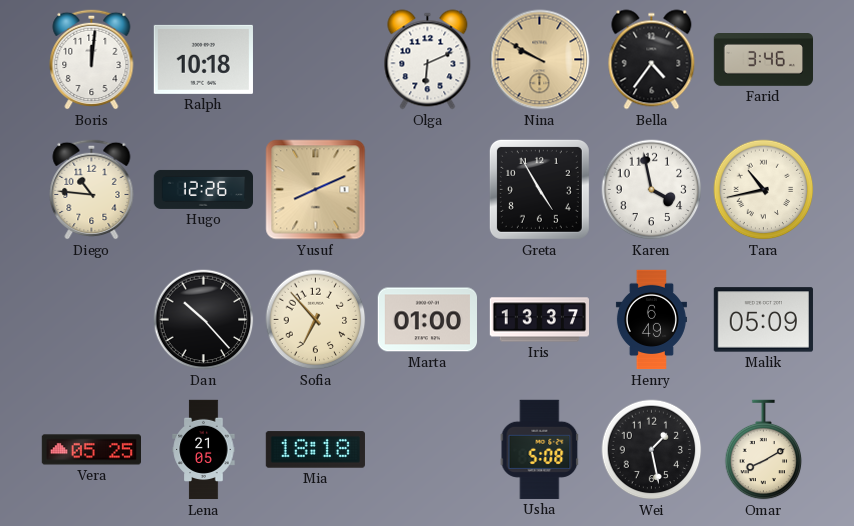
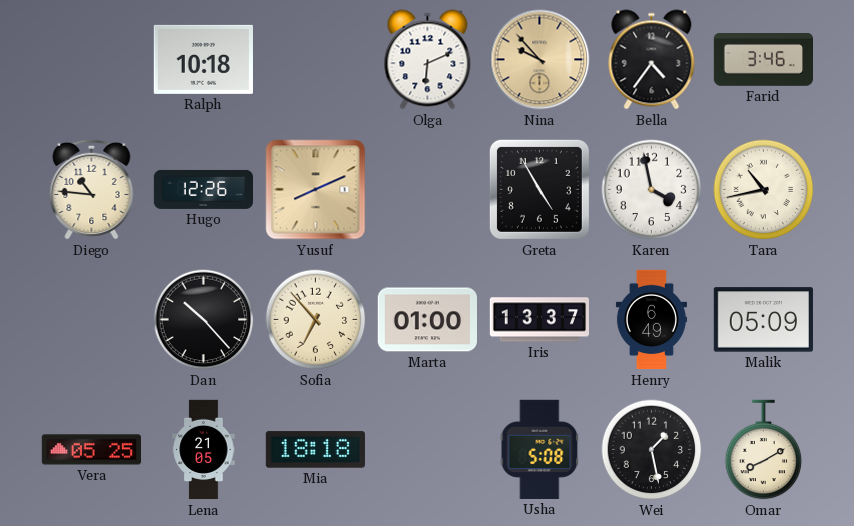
Boris: 12:01 -> none
Nina: 9:50 -> 9:53
